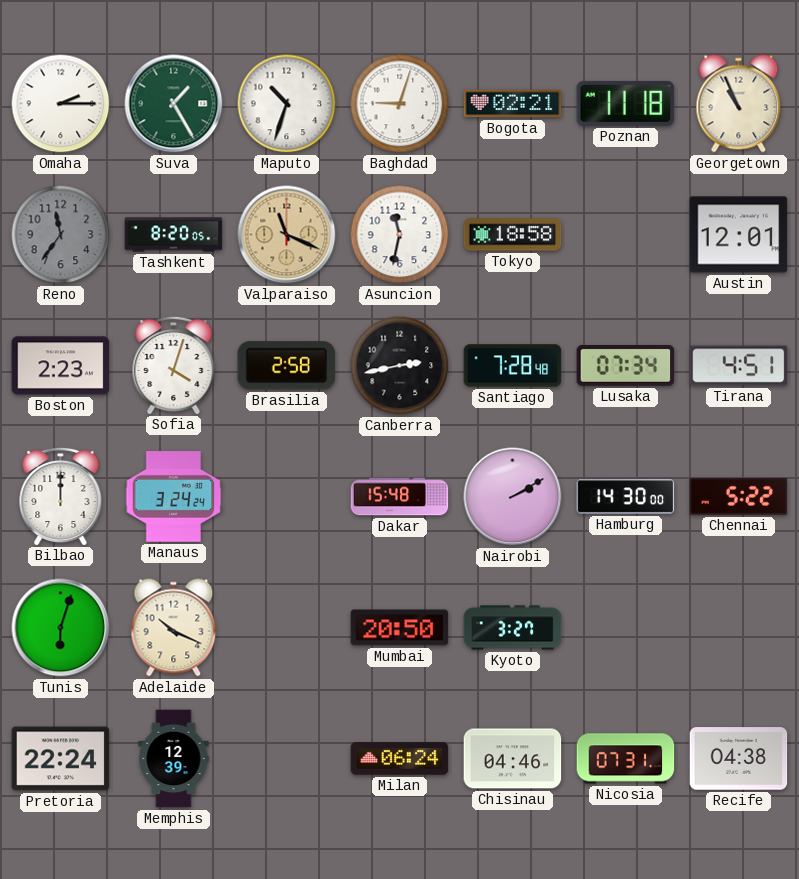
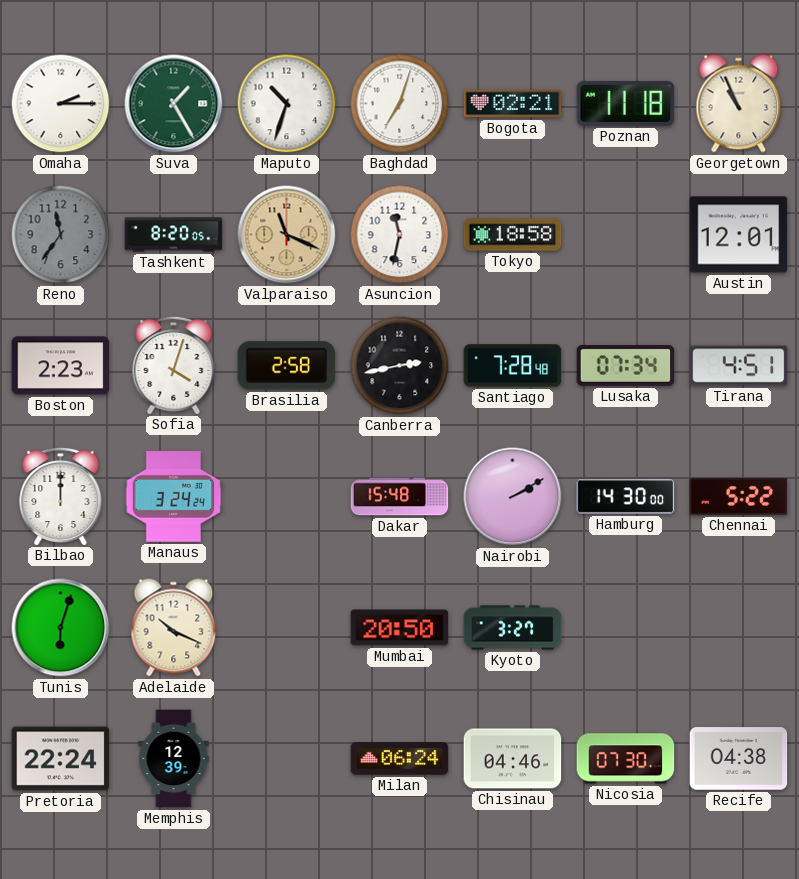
Baghdad: 9:03 -> 7:03
Nicosia: 07:31 -> 07:30
